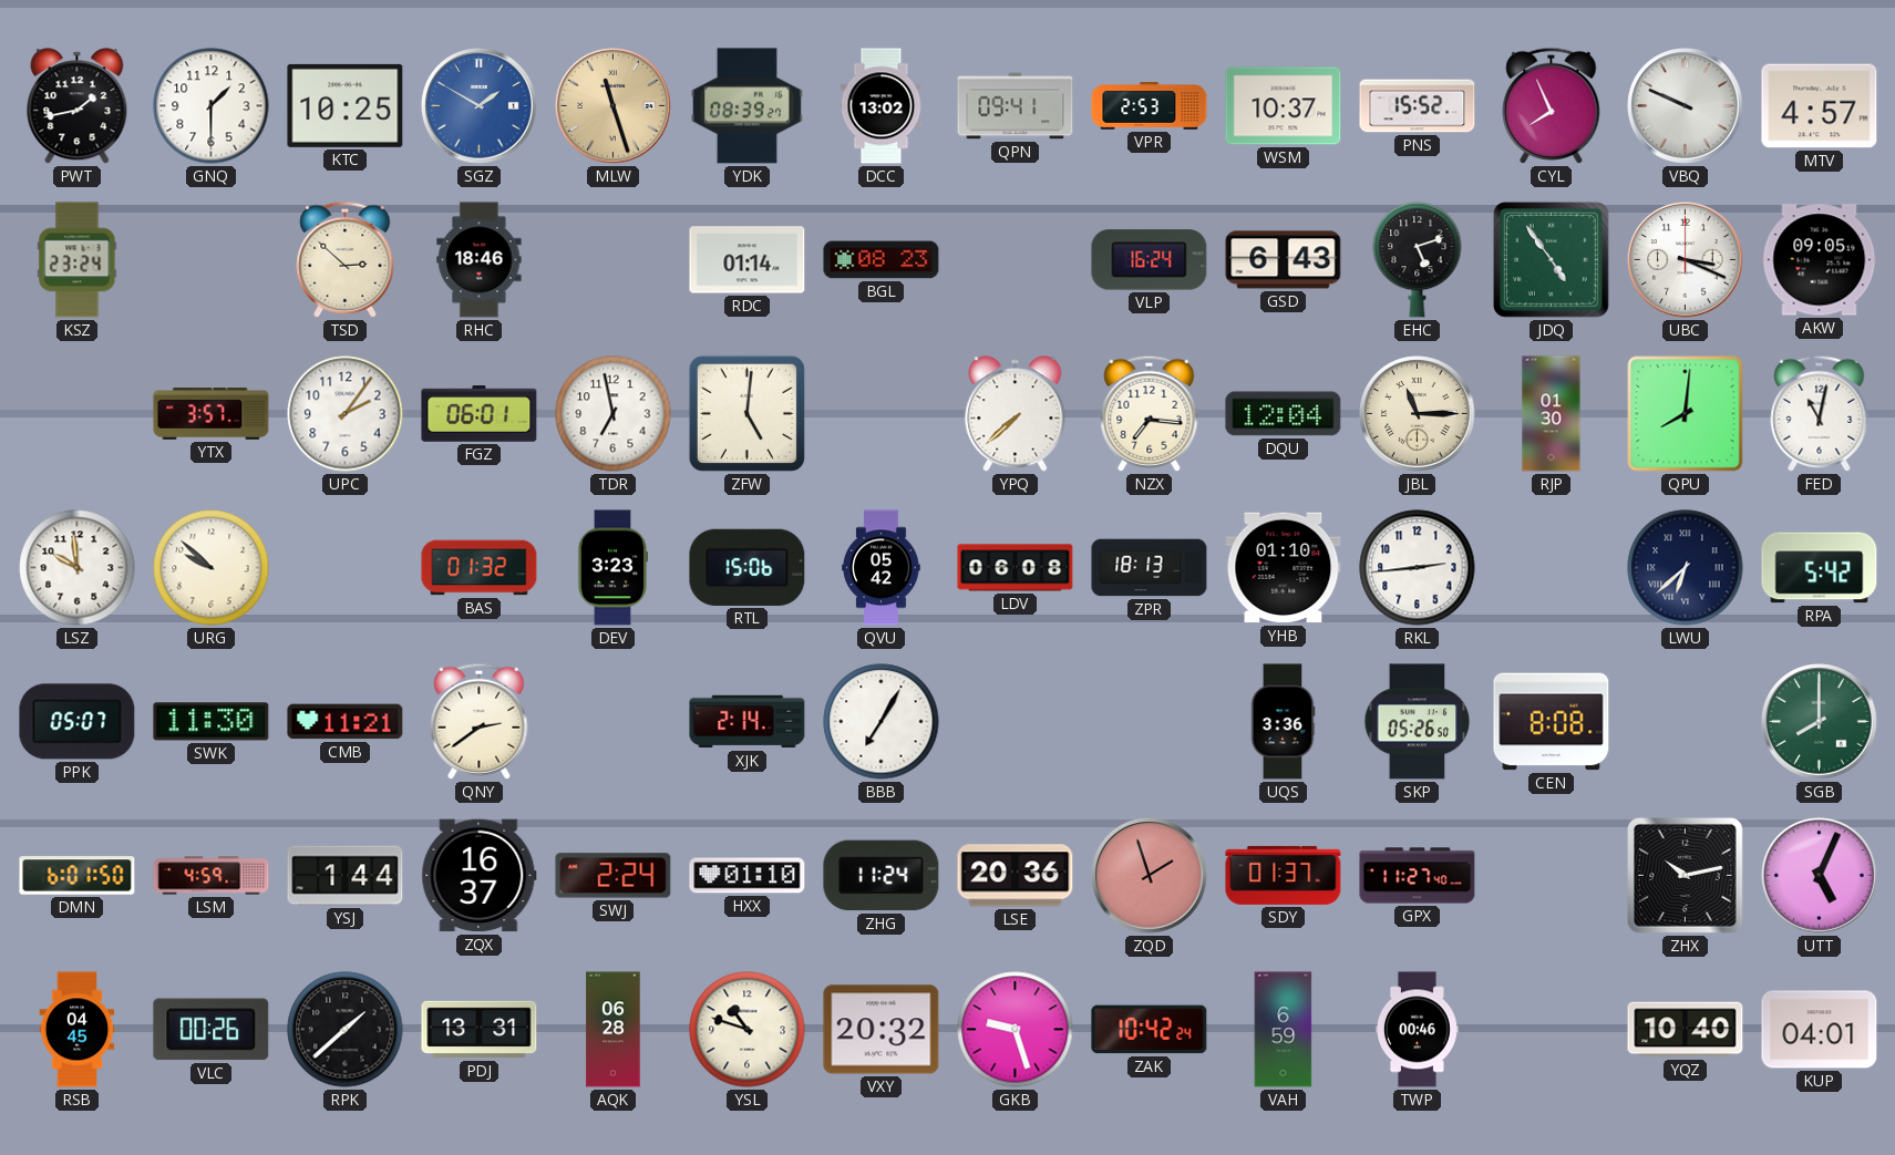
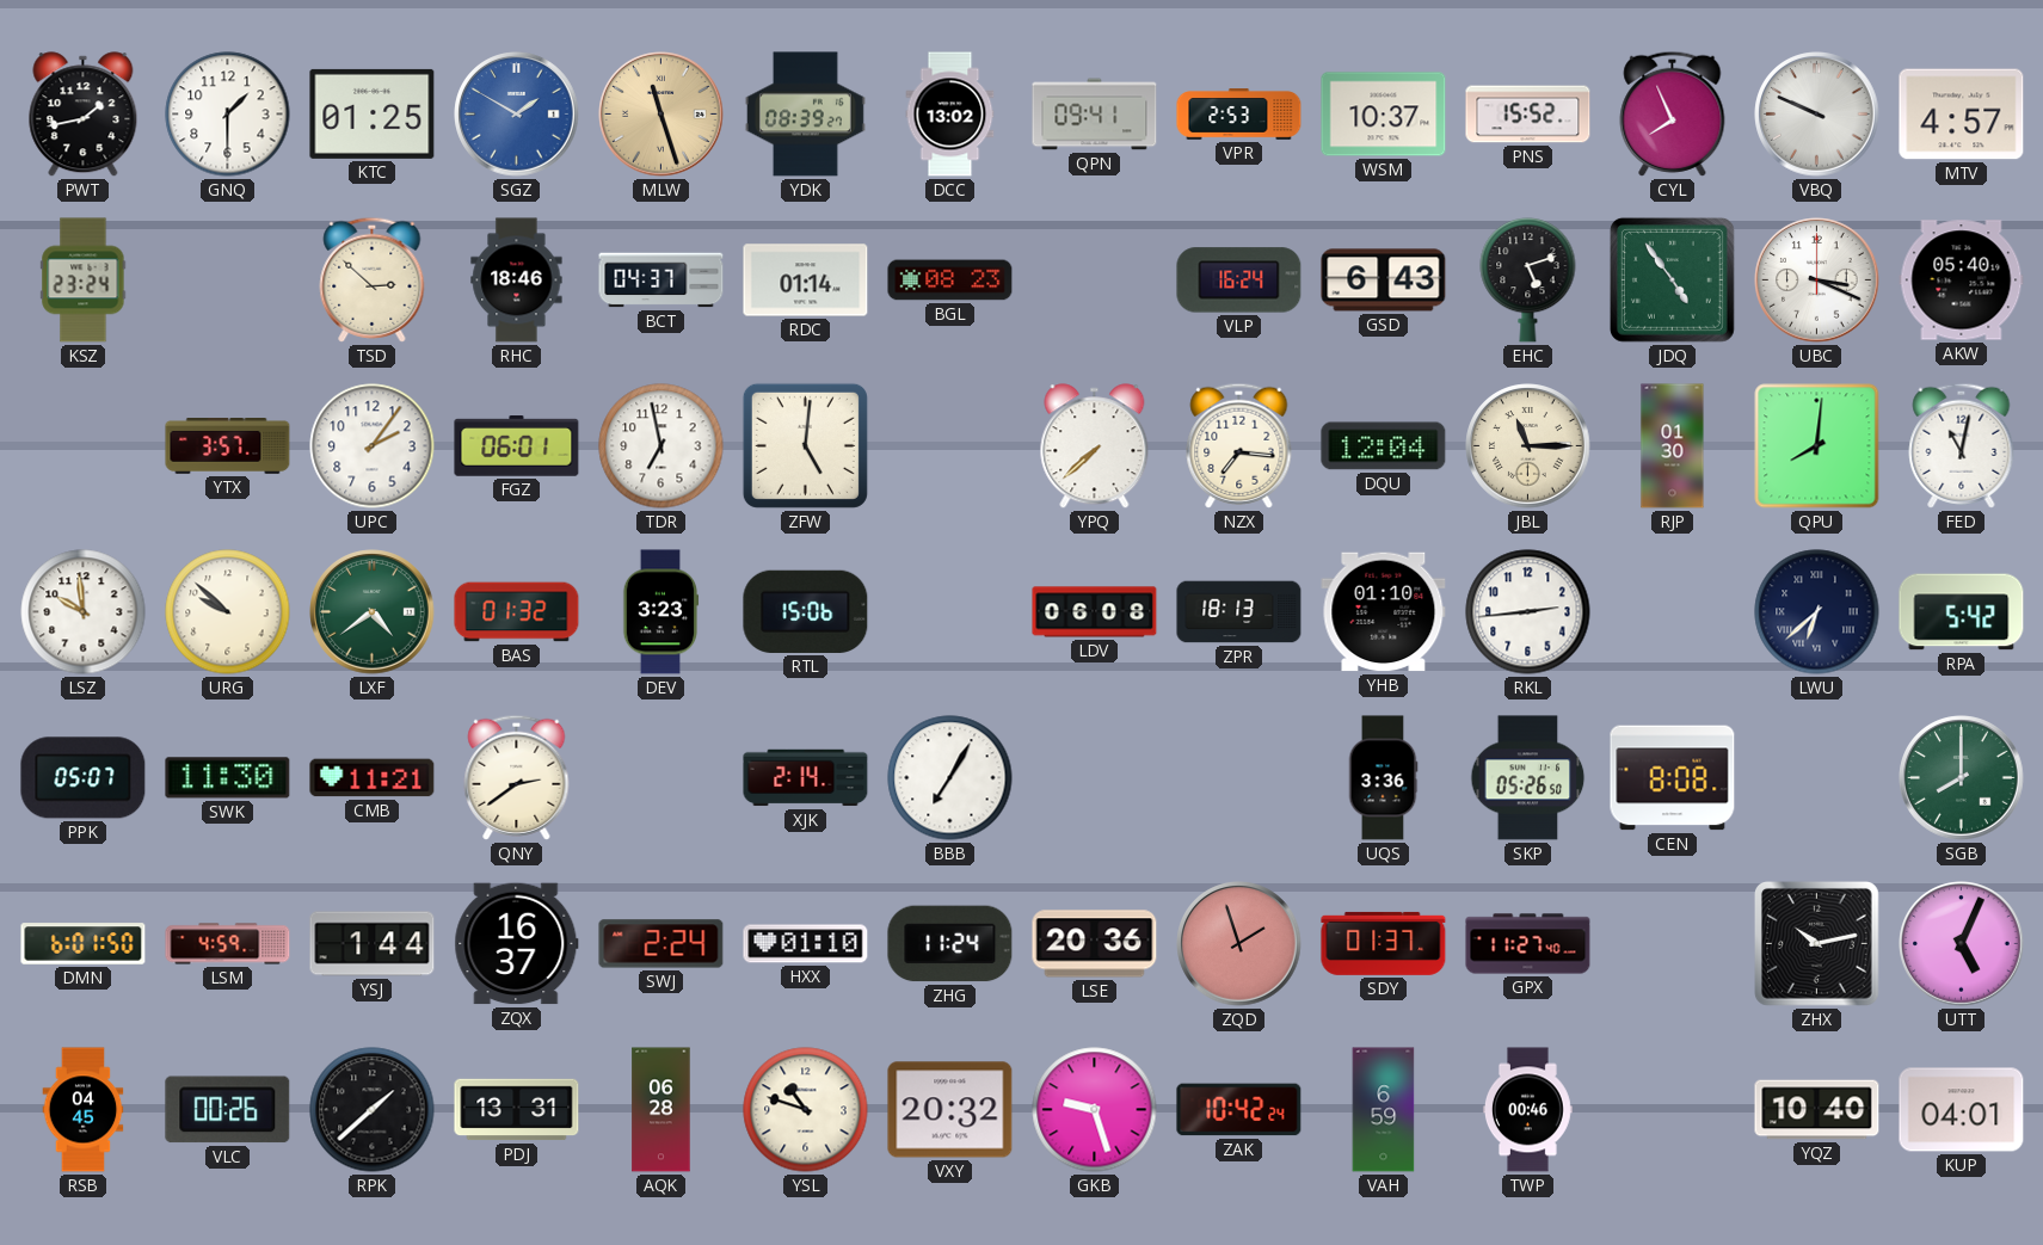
KTC: 10:25 -> 01:25
BCT: none -> 04:37
AKW: 09:05 -> 05:40
LXF: none -> 4:39
QVU: 05:42 -> none
